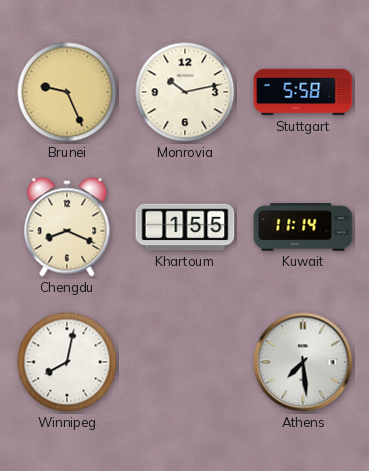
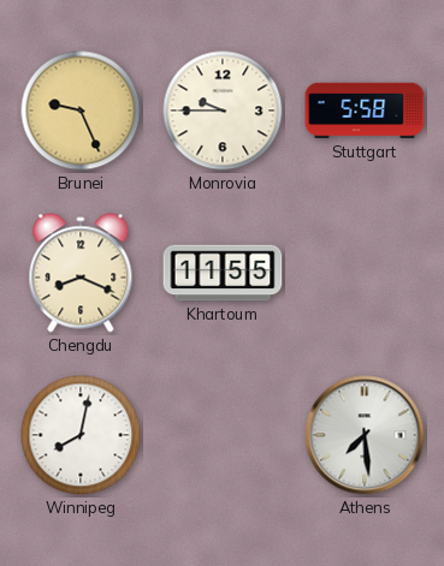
Monrovia: 10:13 -> 9:45
Khartoum: 1:55 -> 11:55
Kuwait: 11:14 -> none
